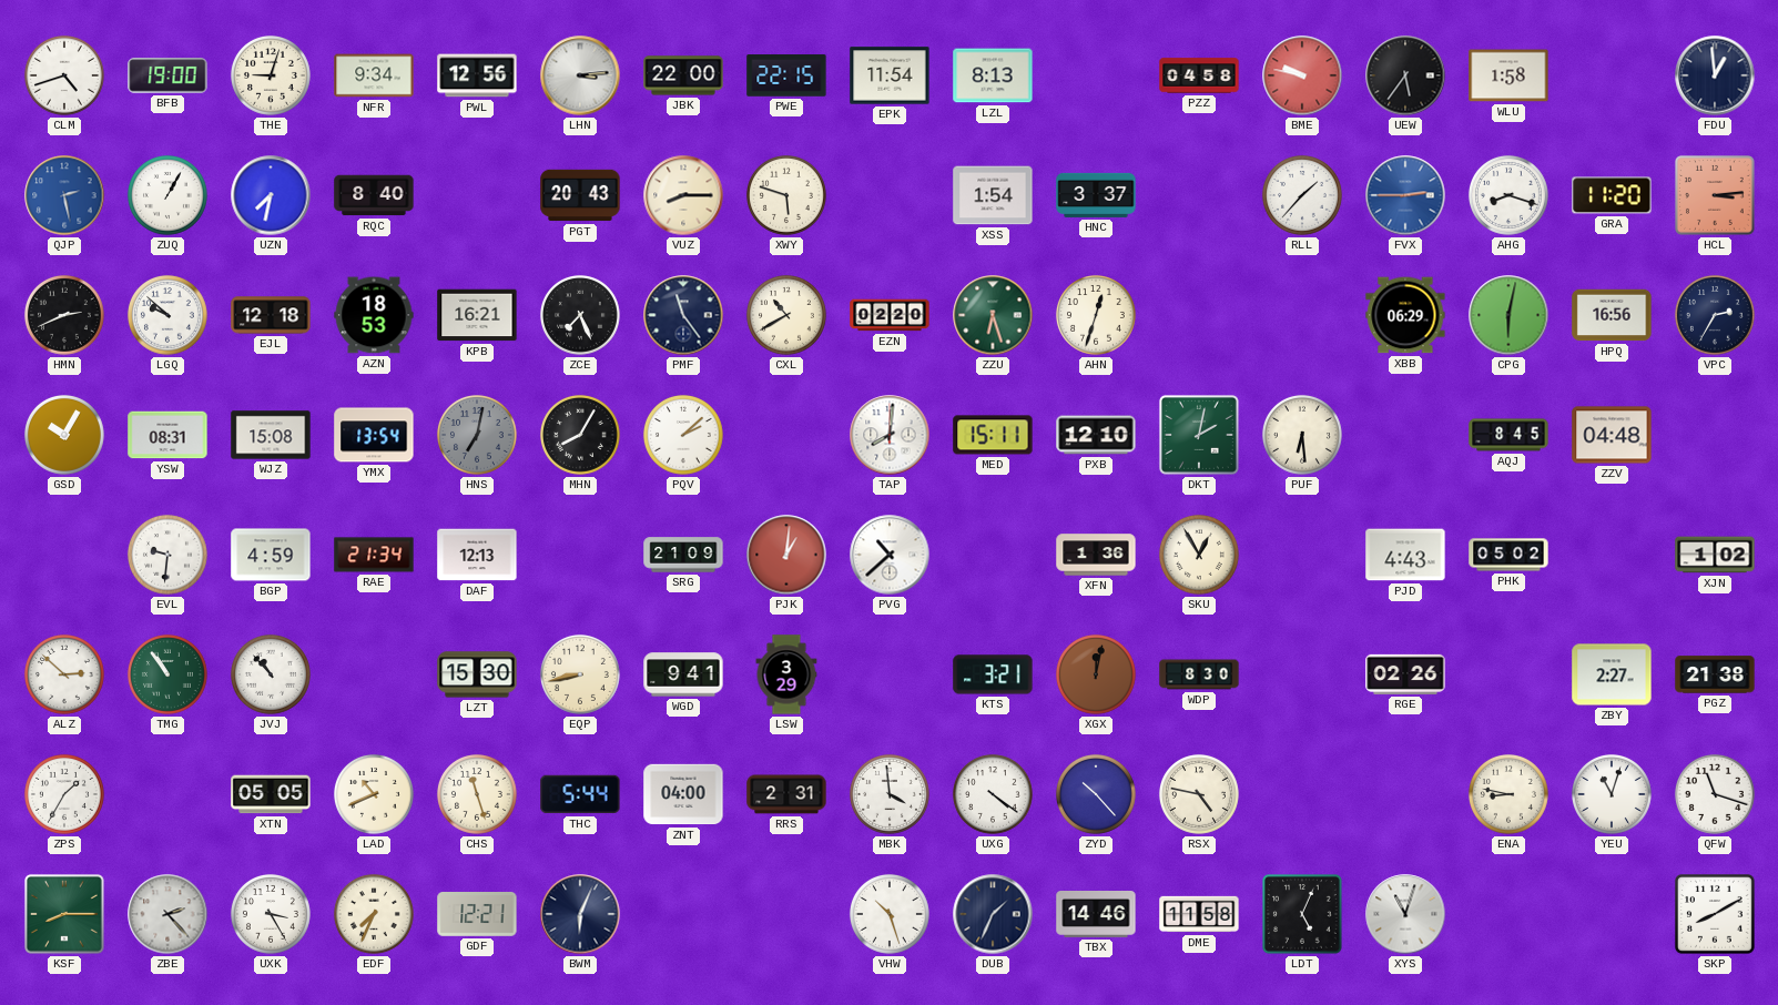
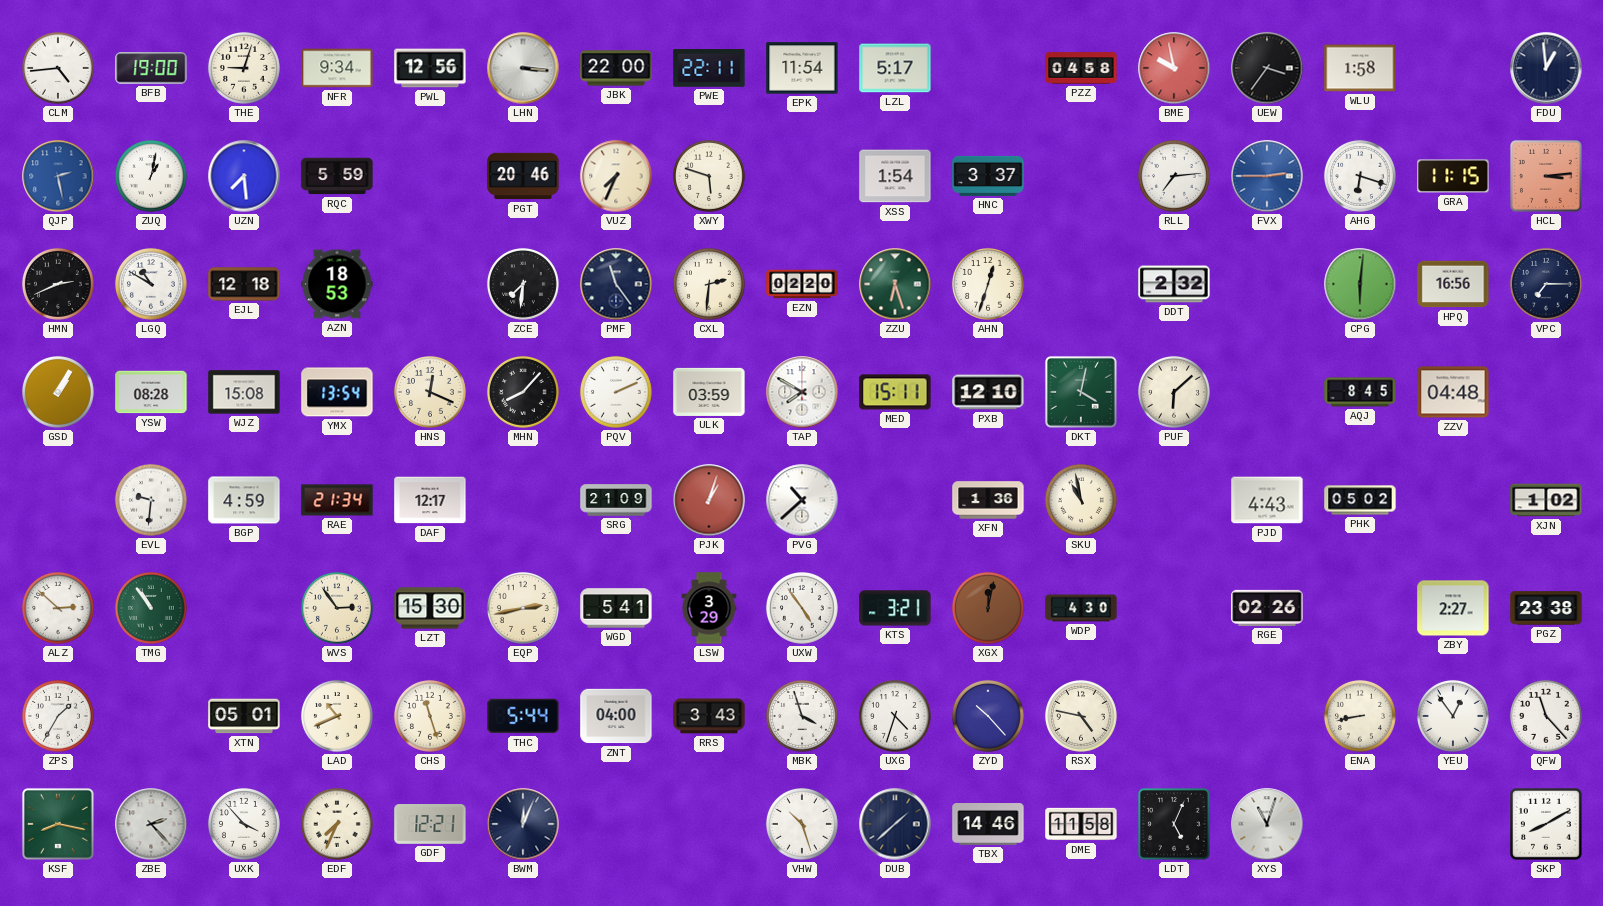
CLM: 4:42 -> 4:44
LHN: 3:14 -> 3:16
PWE: 22:15 -> 22:11
LZL: 8:13 -> 5:17
BME: 9:47 -> 9:58
UEW: 5:36 -> 3:36
ZUQ: 1:05 -> 1:02
UZN: 7:32 -> 7:29
RQC: 8:40 -> 5:59
PGT: 20:43 -> 20:46
VUZ: 8:15 -> 7:34
RLL: 1:37 -> 7:14
AHG: 8:18 -> 6:18
GRA: 11:20 -> 11:15
LGQ: 9:52 -> 10:50
KPB: 16:21 -> none
ZCE: 7:26 -> 7:31
CXL: 10:40 -> 2:31
DDT: none -> 2:32
XBB: 06:29 -> none
CPG: 6:02 -> 6:01
VPC: 2:35 -> 7:15
GSD: 10:05 -> 1:05
YSW: 08:31 -> 08:28
HNS: 7:02 -> 12:19
HNS dial: grey -> cream
MHN: 8:05 -> 8:07
PQV: 2:08 -> 2:11
ULK: none -> 03:59
TAP: 8:01 -> 7:50
DKT: 2:02 -> 4:02
PUF: 6:29 -> 6:08
DAF: 12:13 -> 12:17
PJK: 1:01 -> 1:03
SKU: 12:55 -> 10:58
JVJ: 10:53 -> none
WVS: none -> 2:54
EQP: 8:43 -> 2:43
WGD: 9:41 -> 5:41
UXW: none -> 4:54
WDP: 8:30 -> 4:30
PGZ: 21:38 -> 23:38
XTN: 05:05 -> 05:01
RRS: 2:31 -> 3:43
MBK: 3:59 -> 3:57
UXG: 4:21 -> 4:33
ENA: 8:47 -> 8:43
YEU: 11:03 -> 12:54
QFW: 11:18 -> 11:23
KSF: 8:15 -> 8:17
UXK: 3:25 -> 3:53
BWM: 6:04 -> 12:04
DUB: 1:34 -> 1:38
